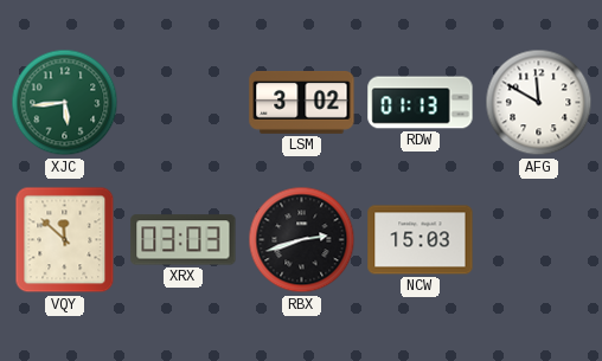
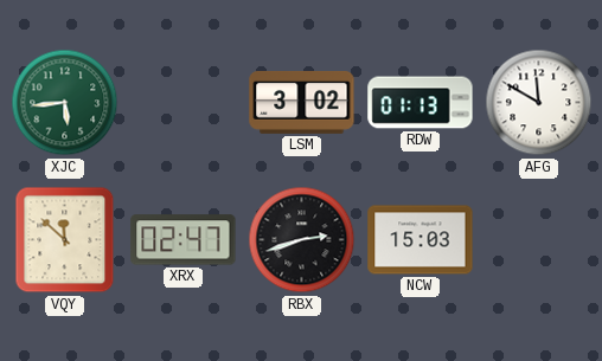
XRX: 03:03 -> 02:47
